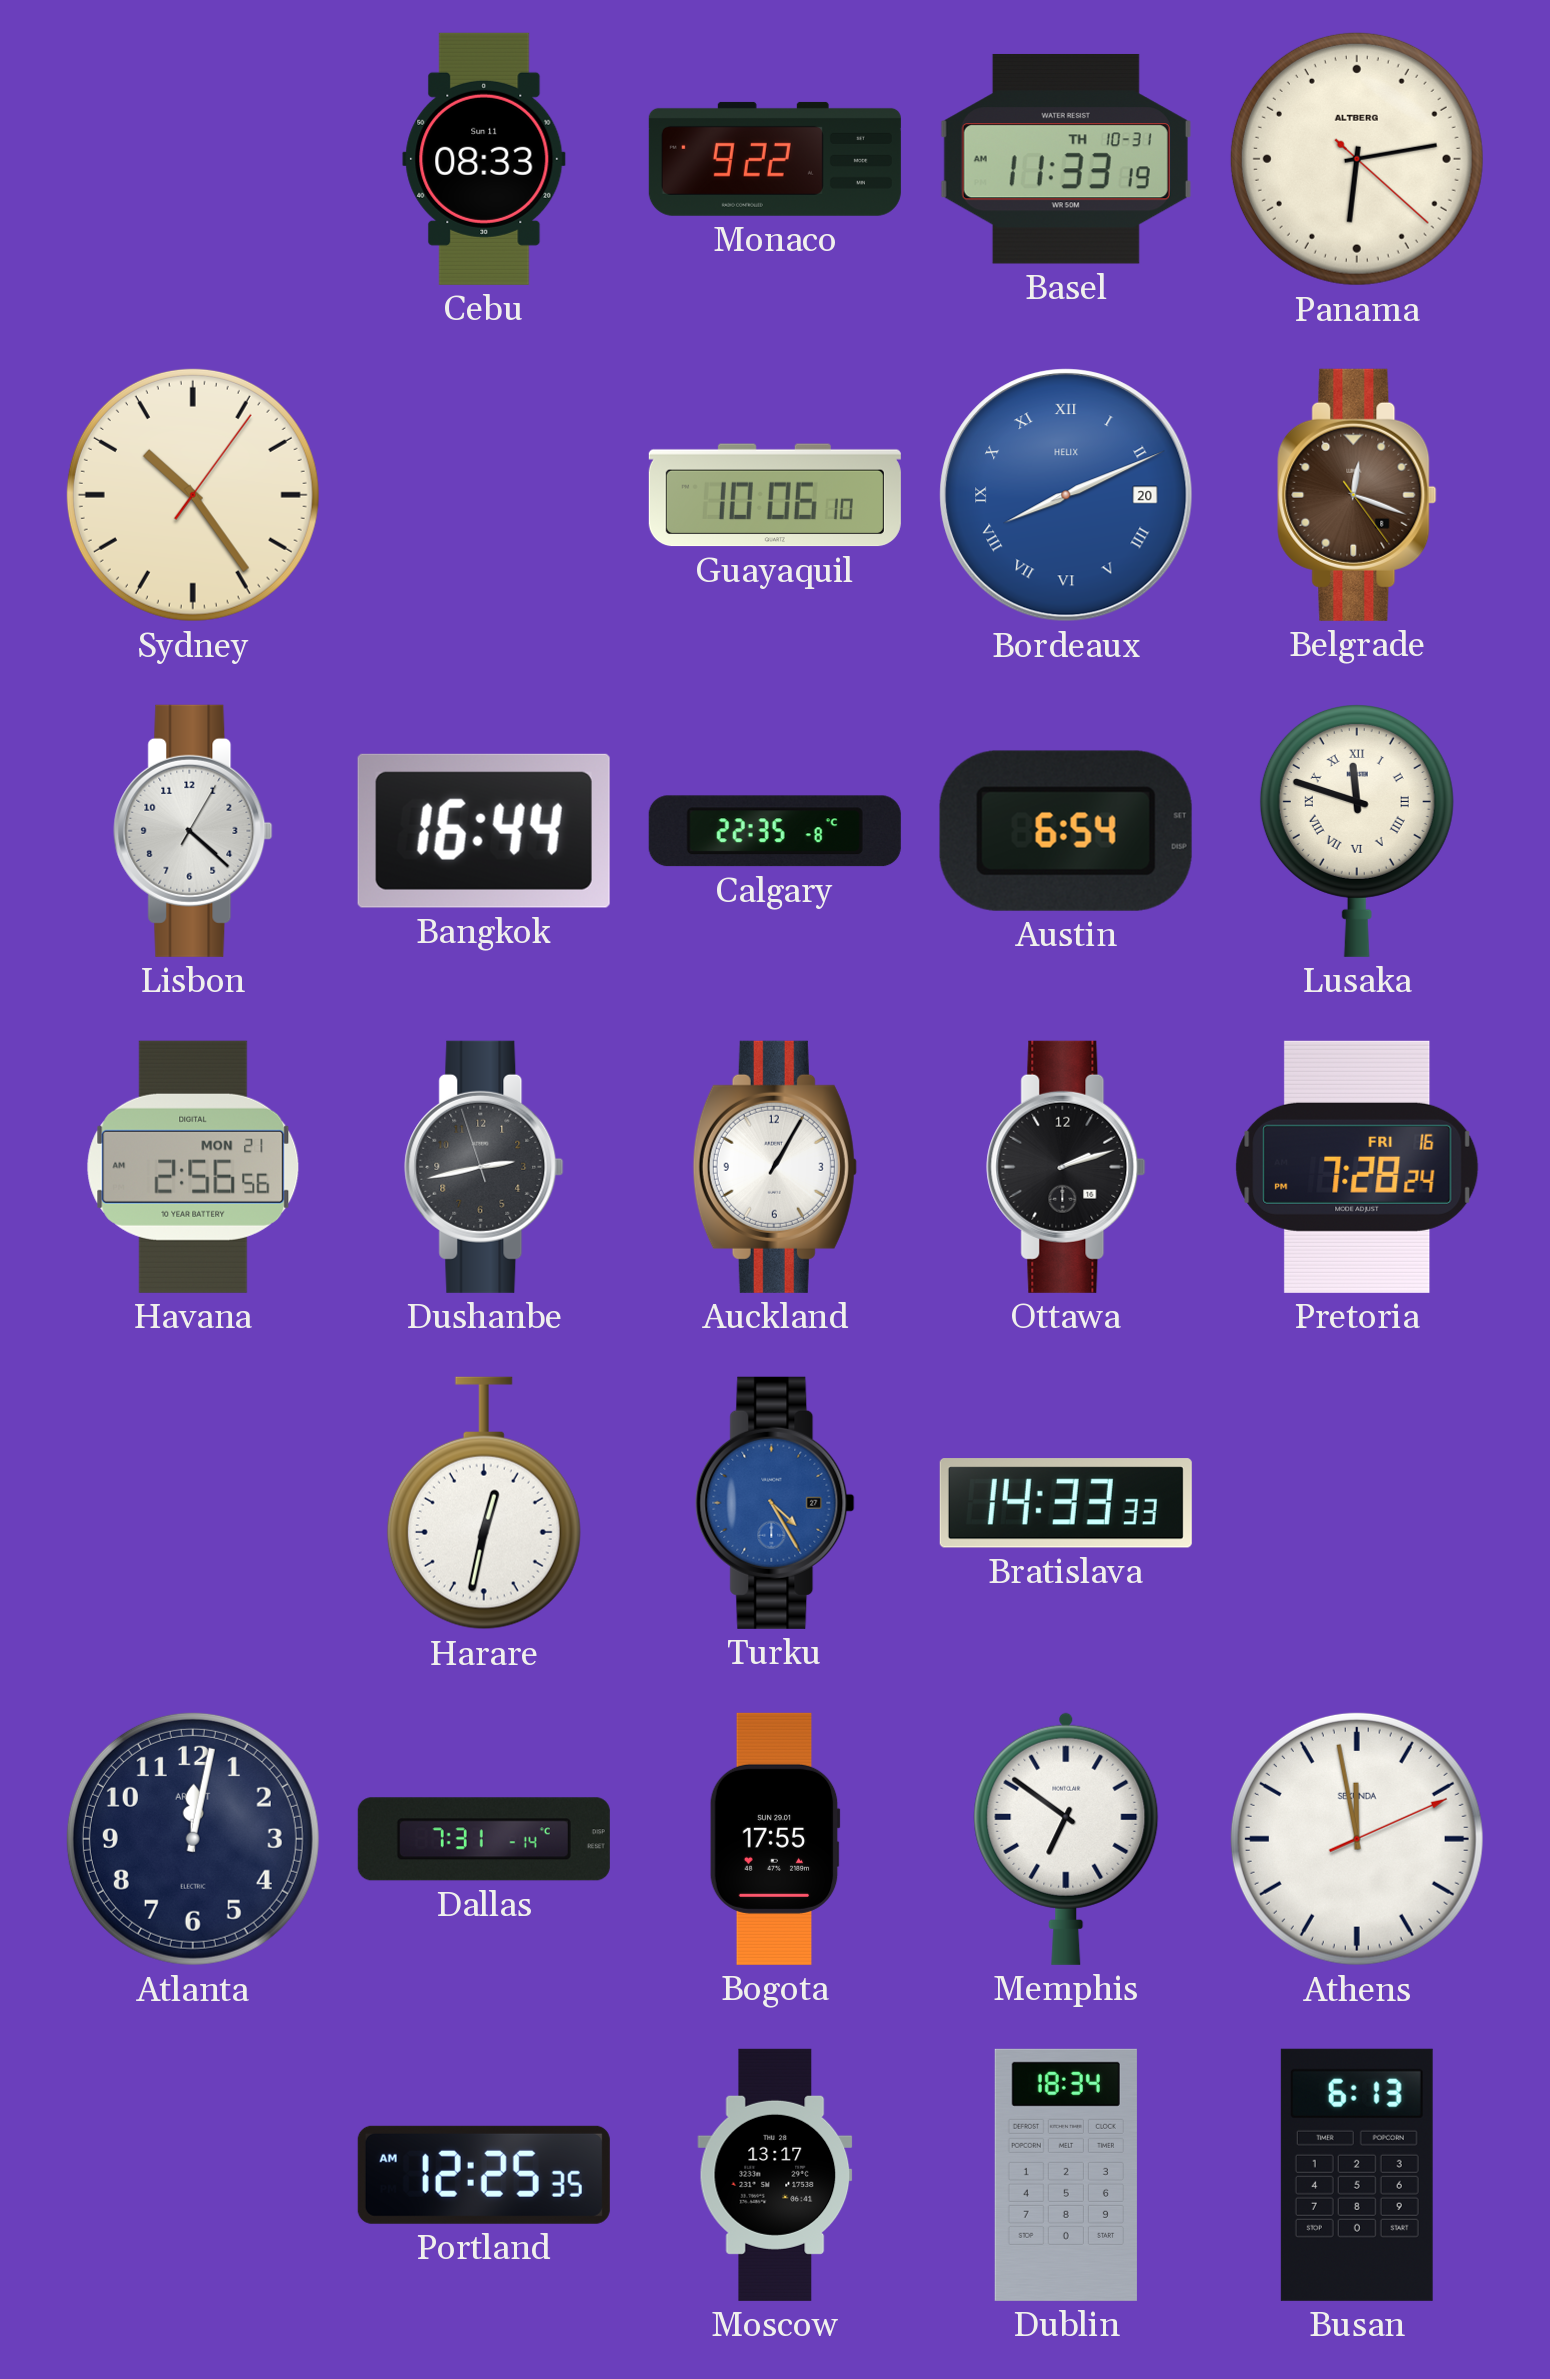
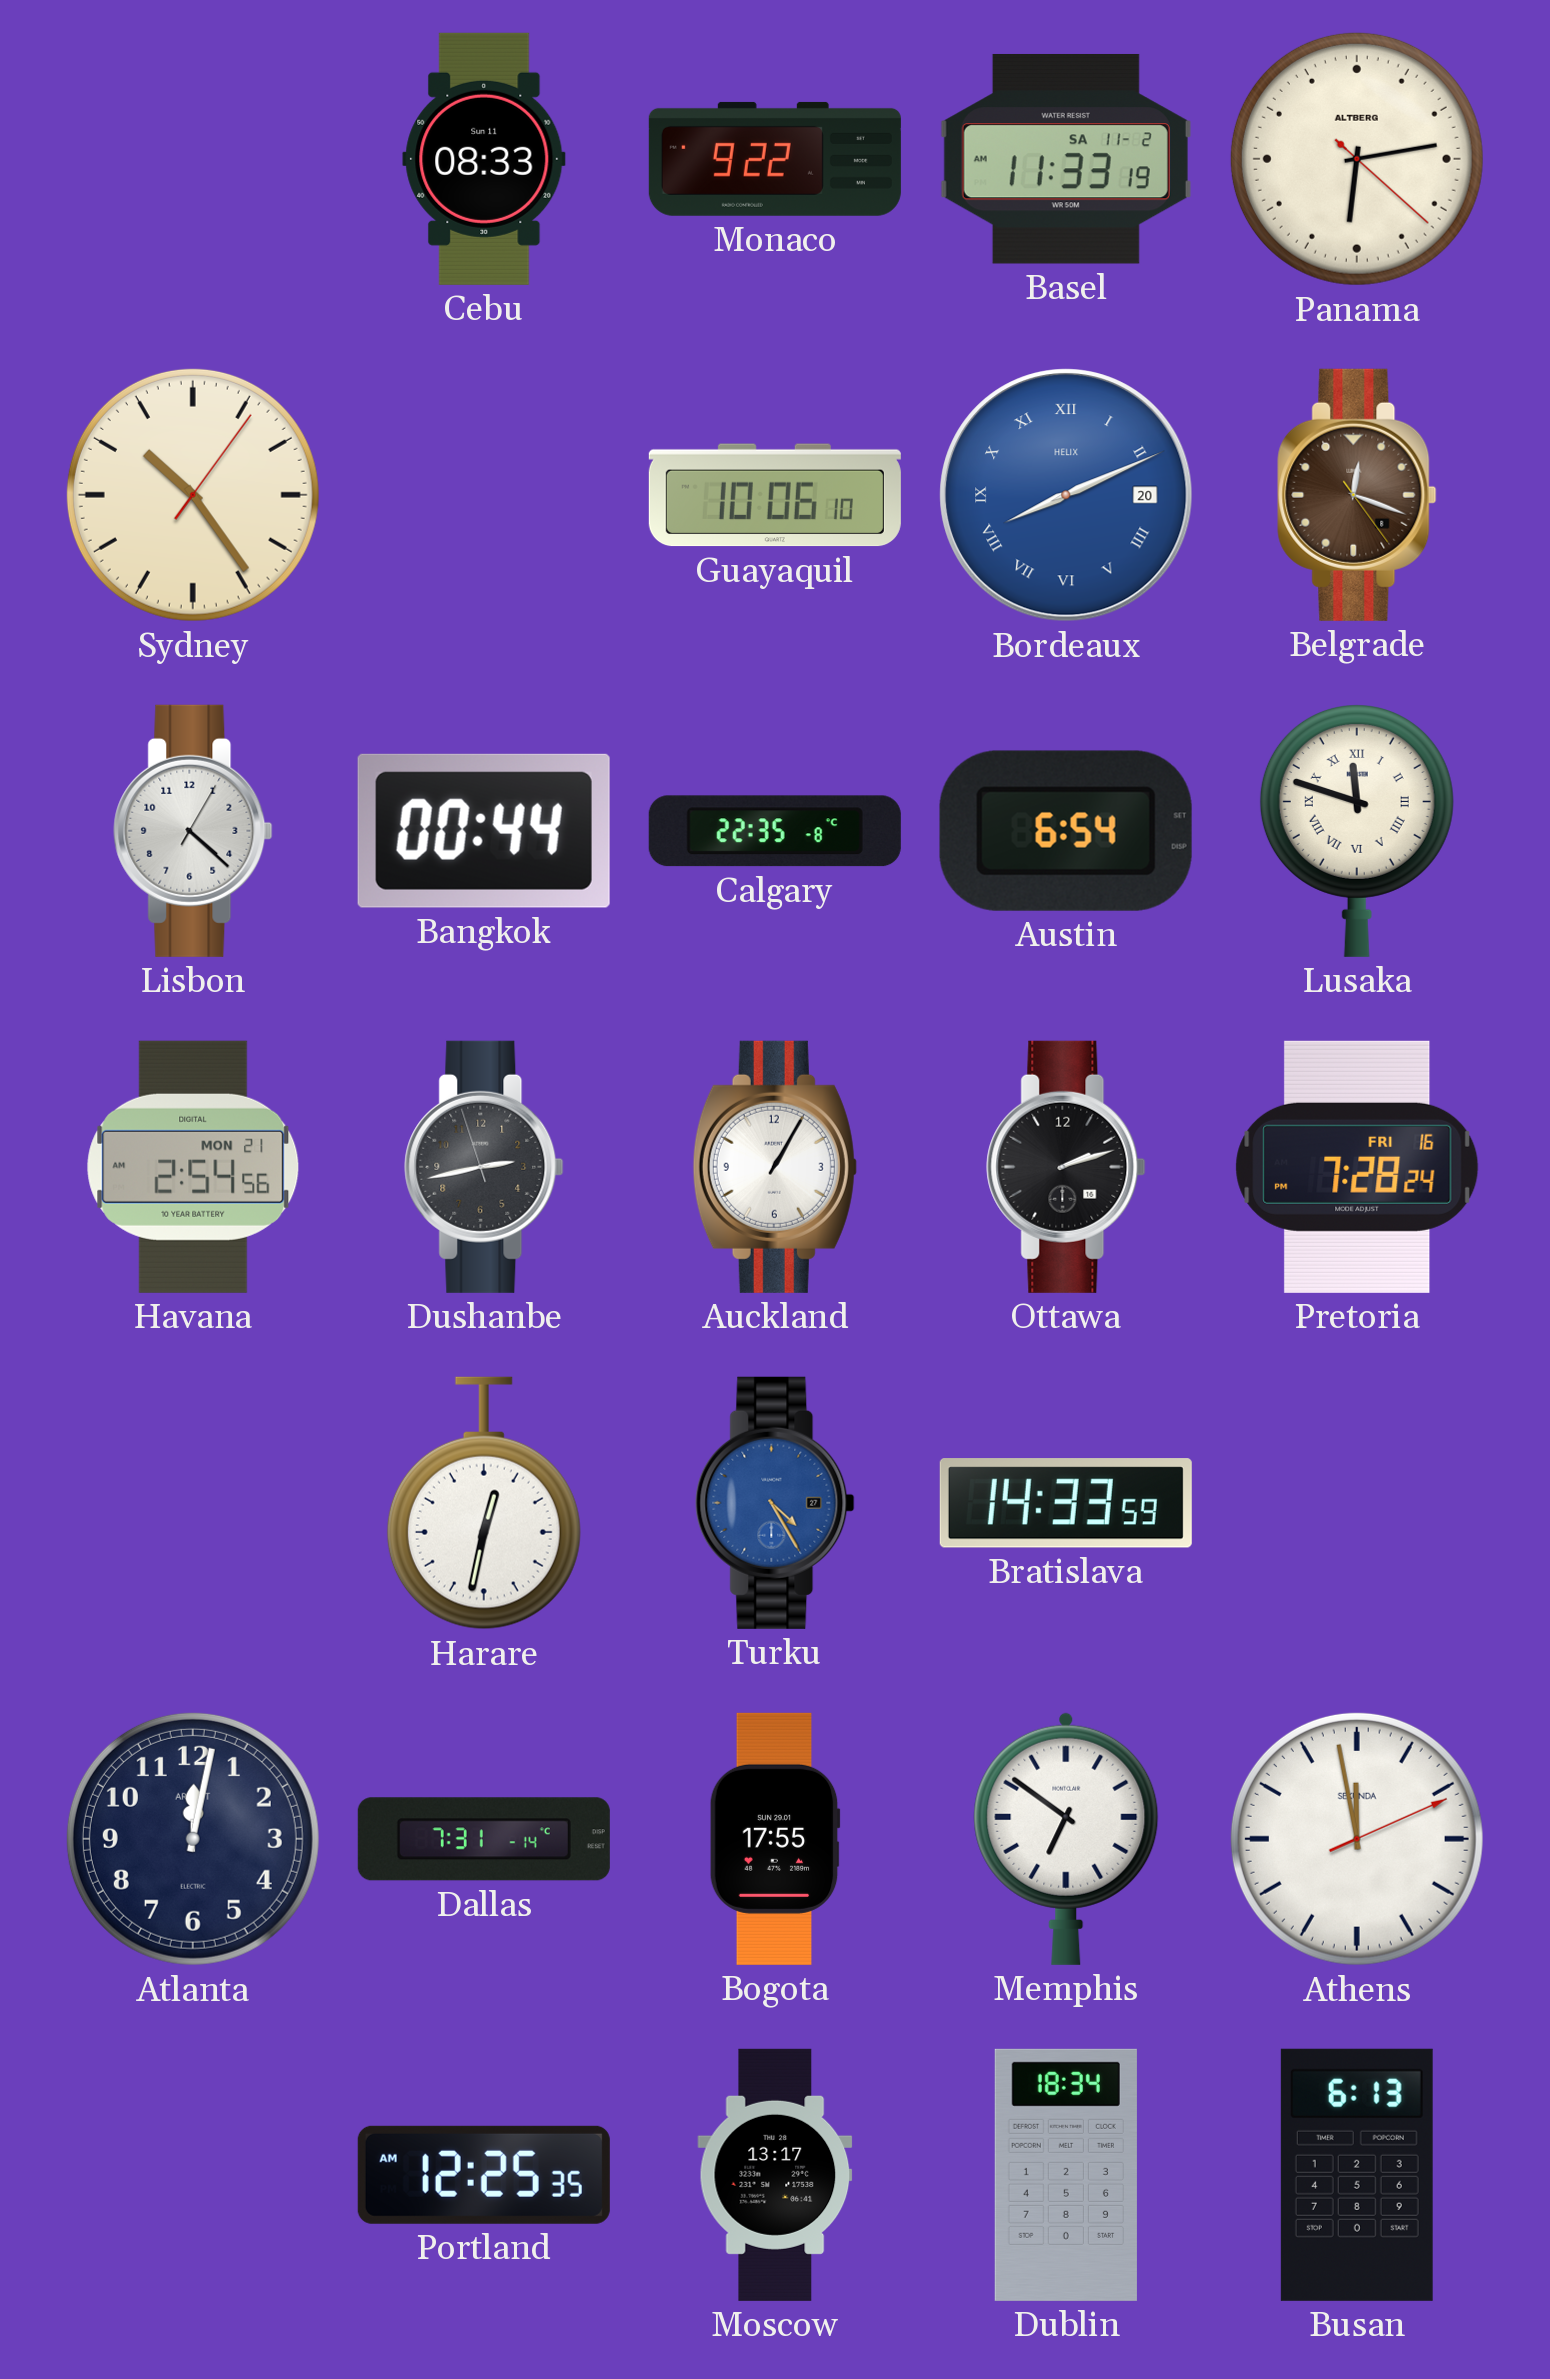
Basel date: TH 10-31 -> SA 11-2
Bangkok: 16:44 -> 00:44
Havana: 2:56 -> 2:54
Bratislava: 14:33:33 -> 14:33:59
